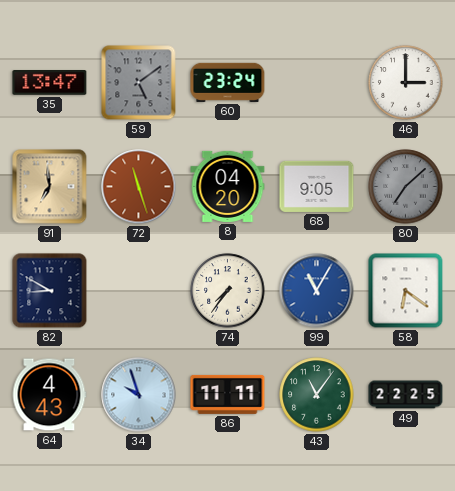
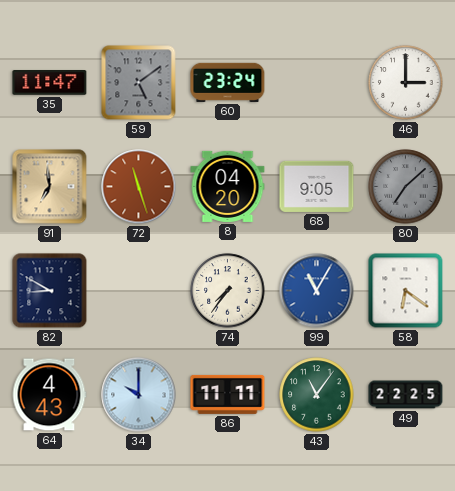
35: 13:47 -> 11:47
34: 9:57 -> 10:00
